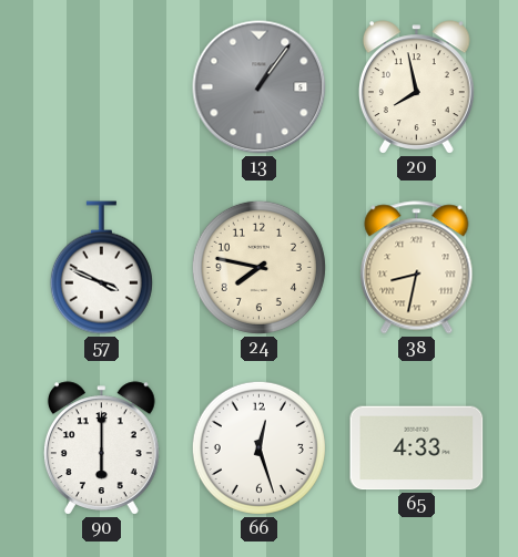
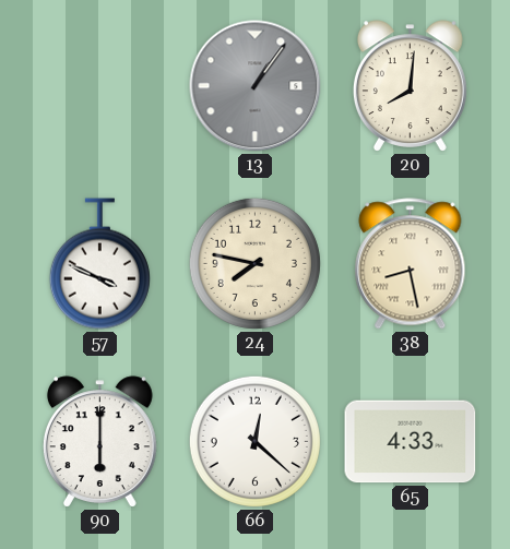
20: 7:58 -> 8:01
38: 8:32 -> 8:28
66: 12:27 -> 12:22
